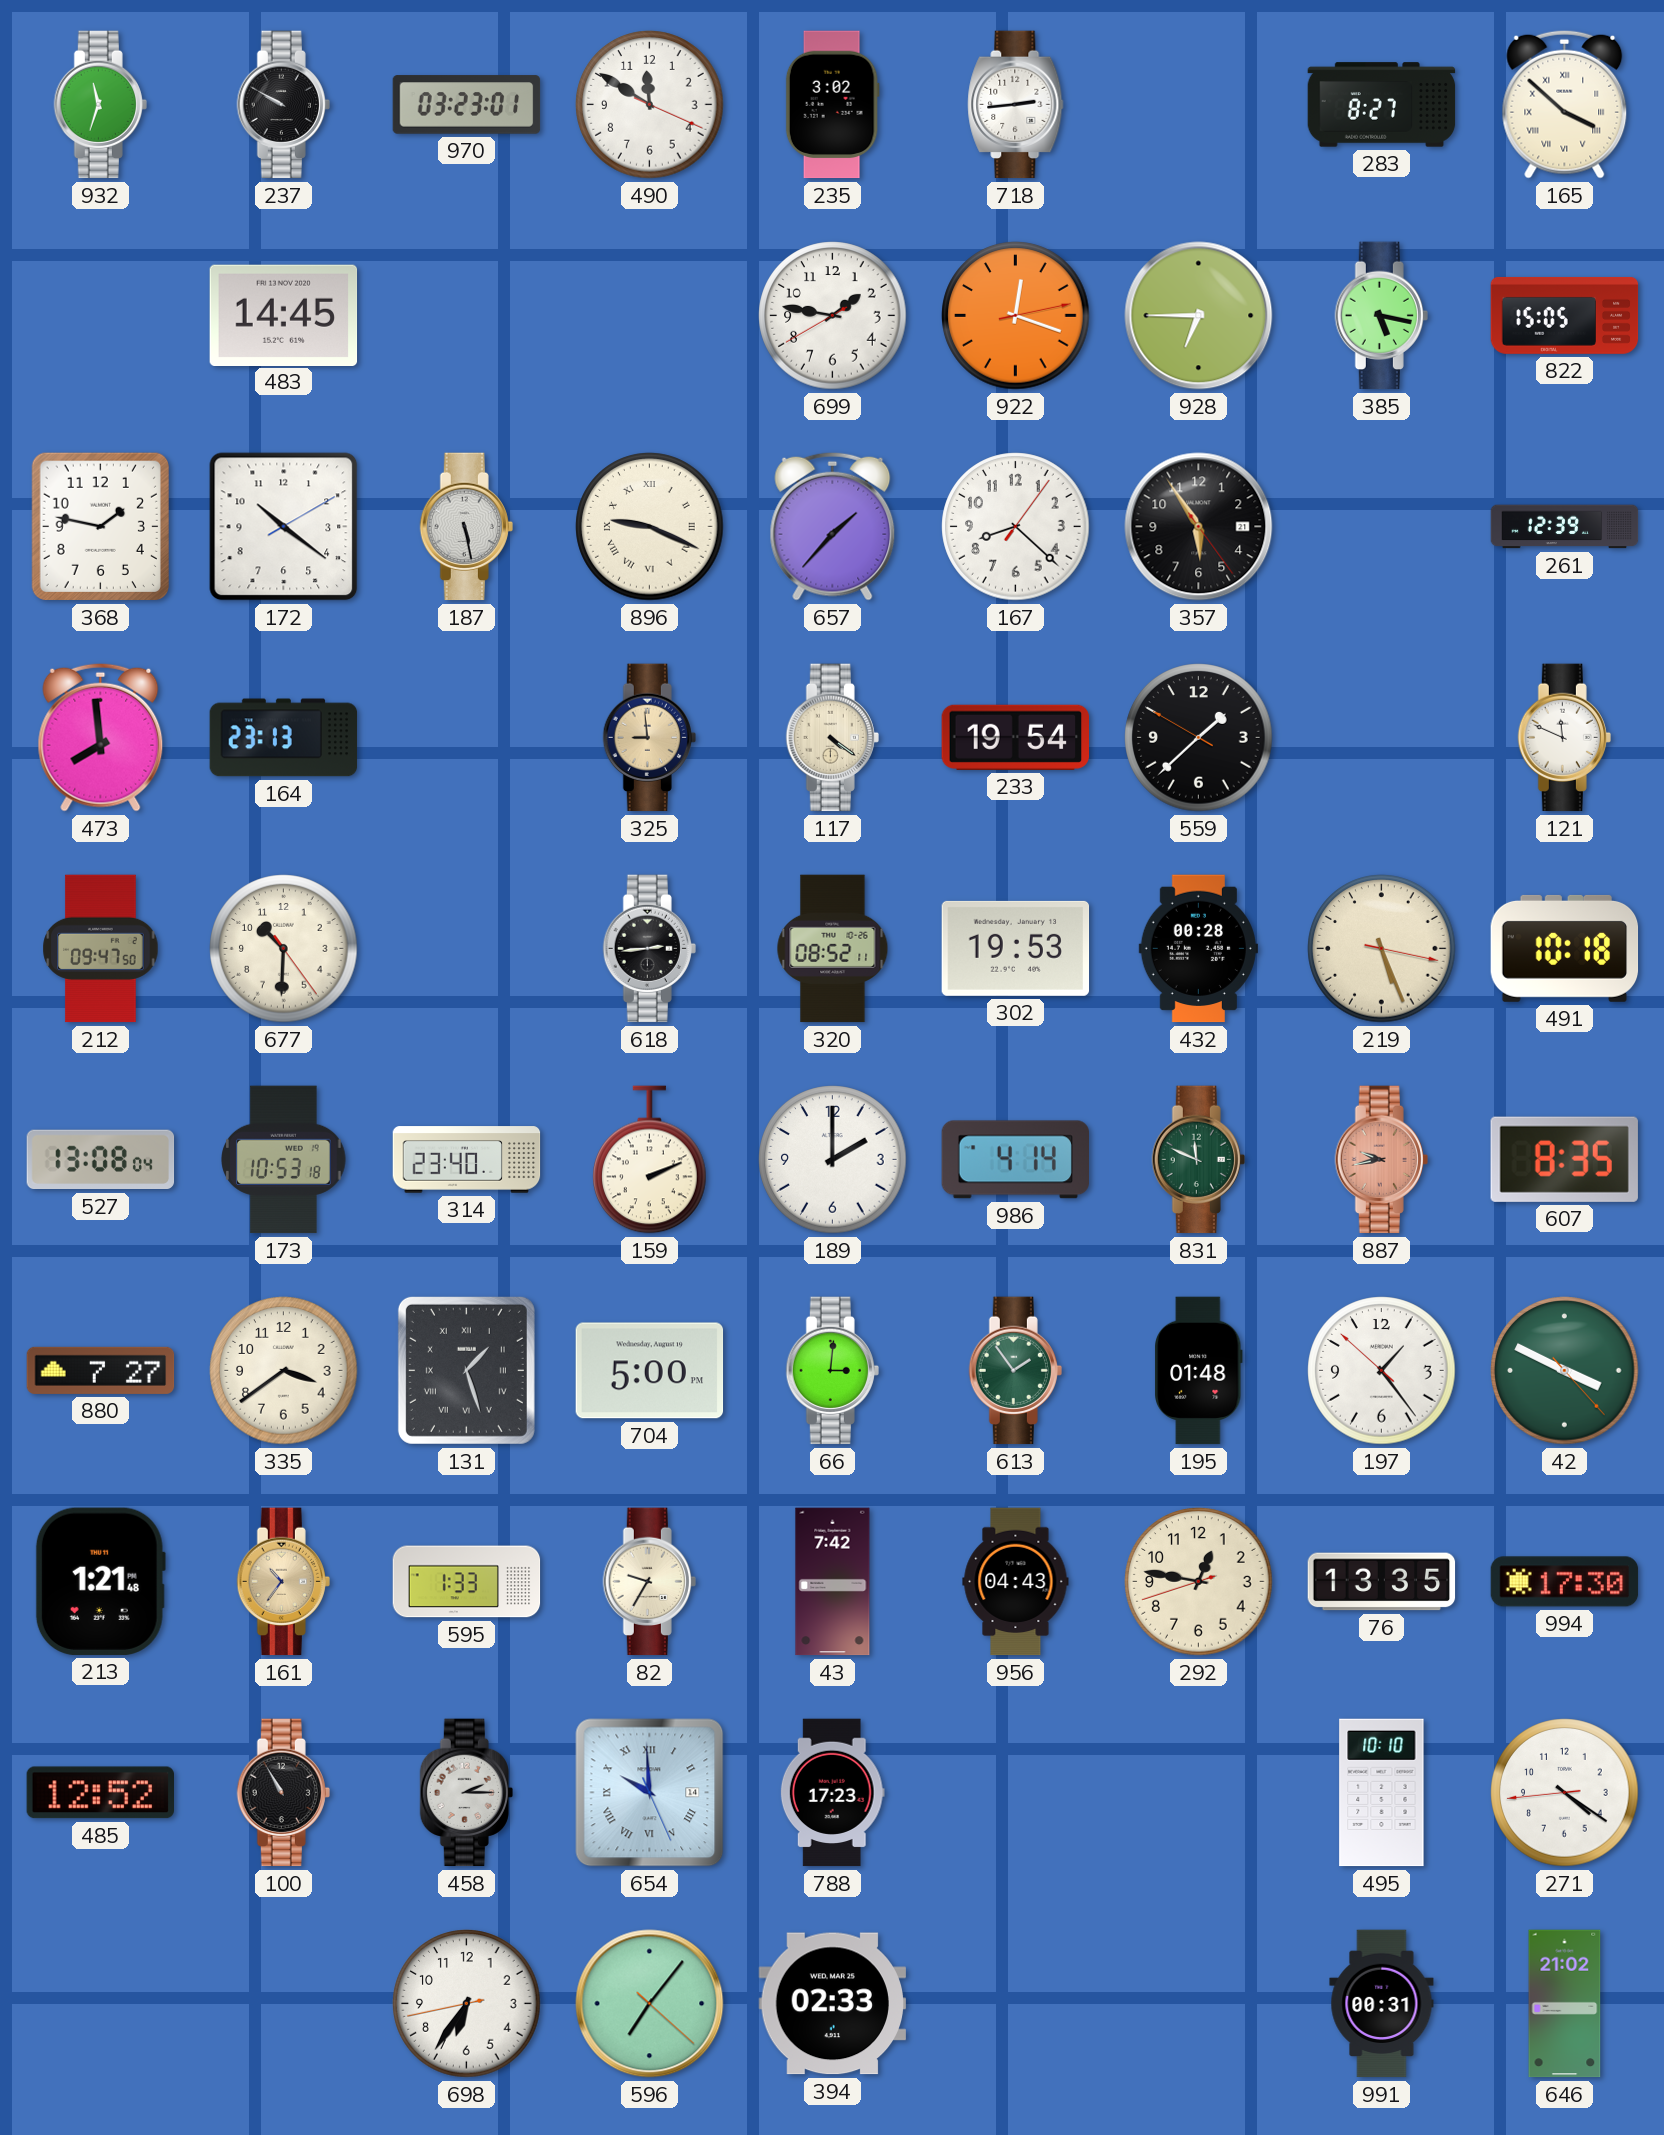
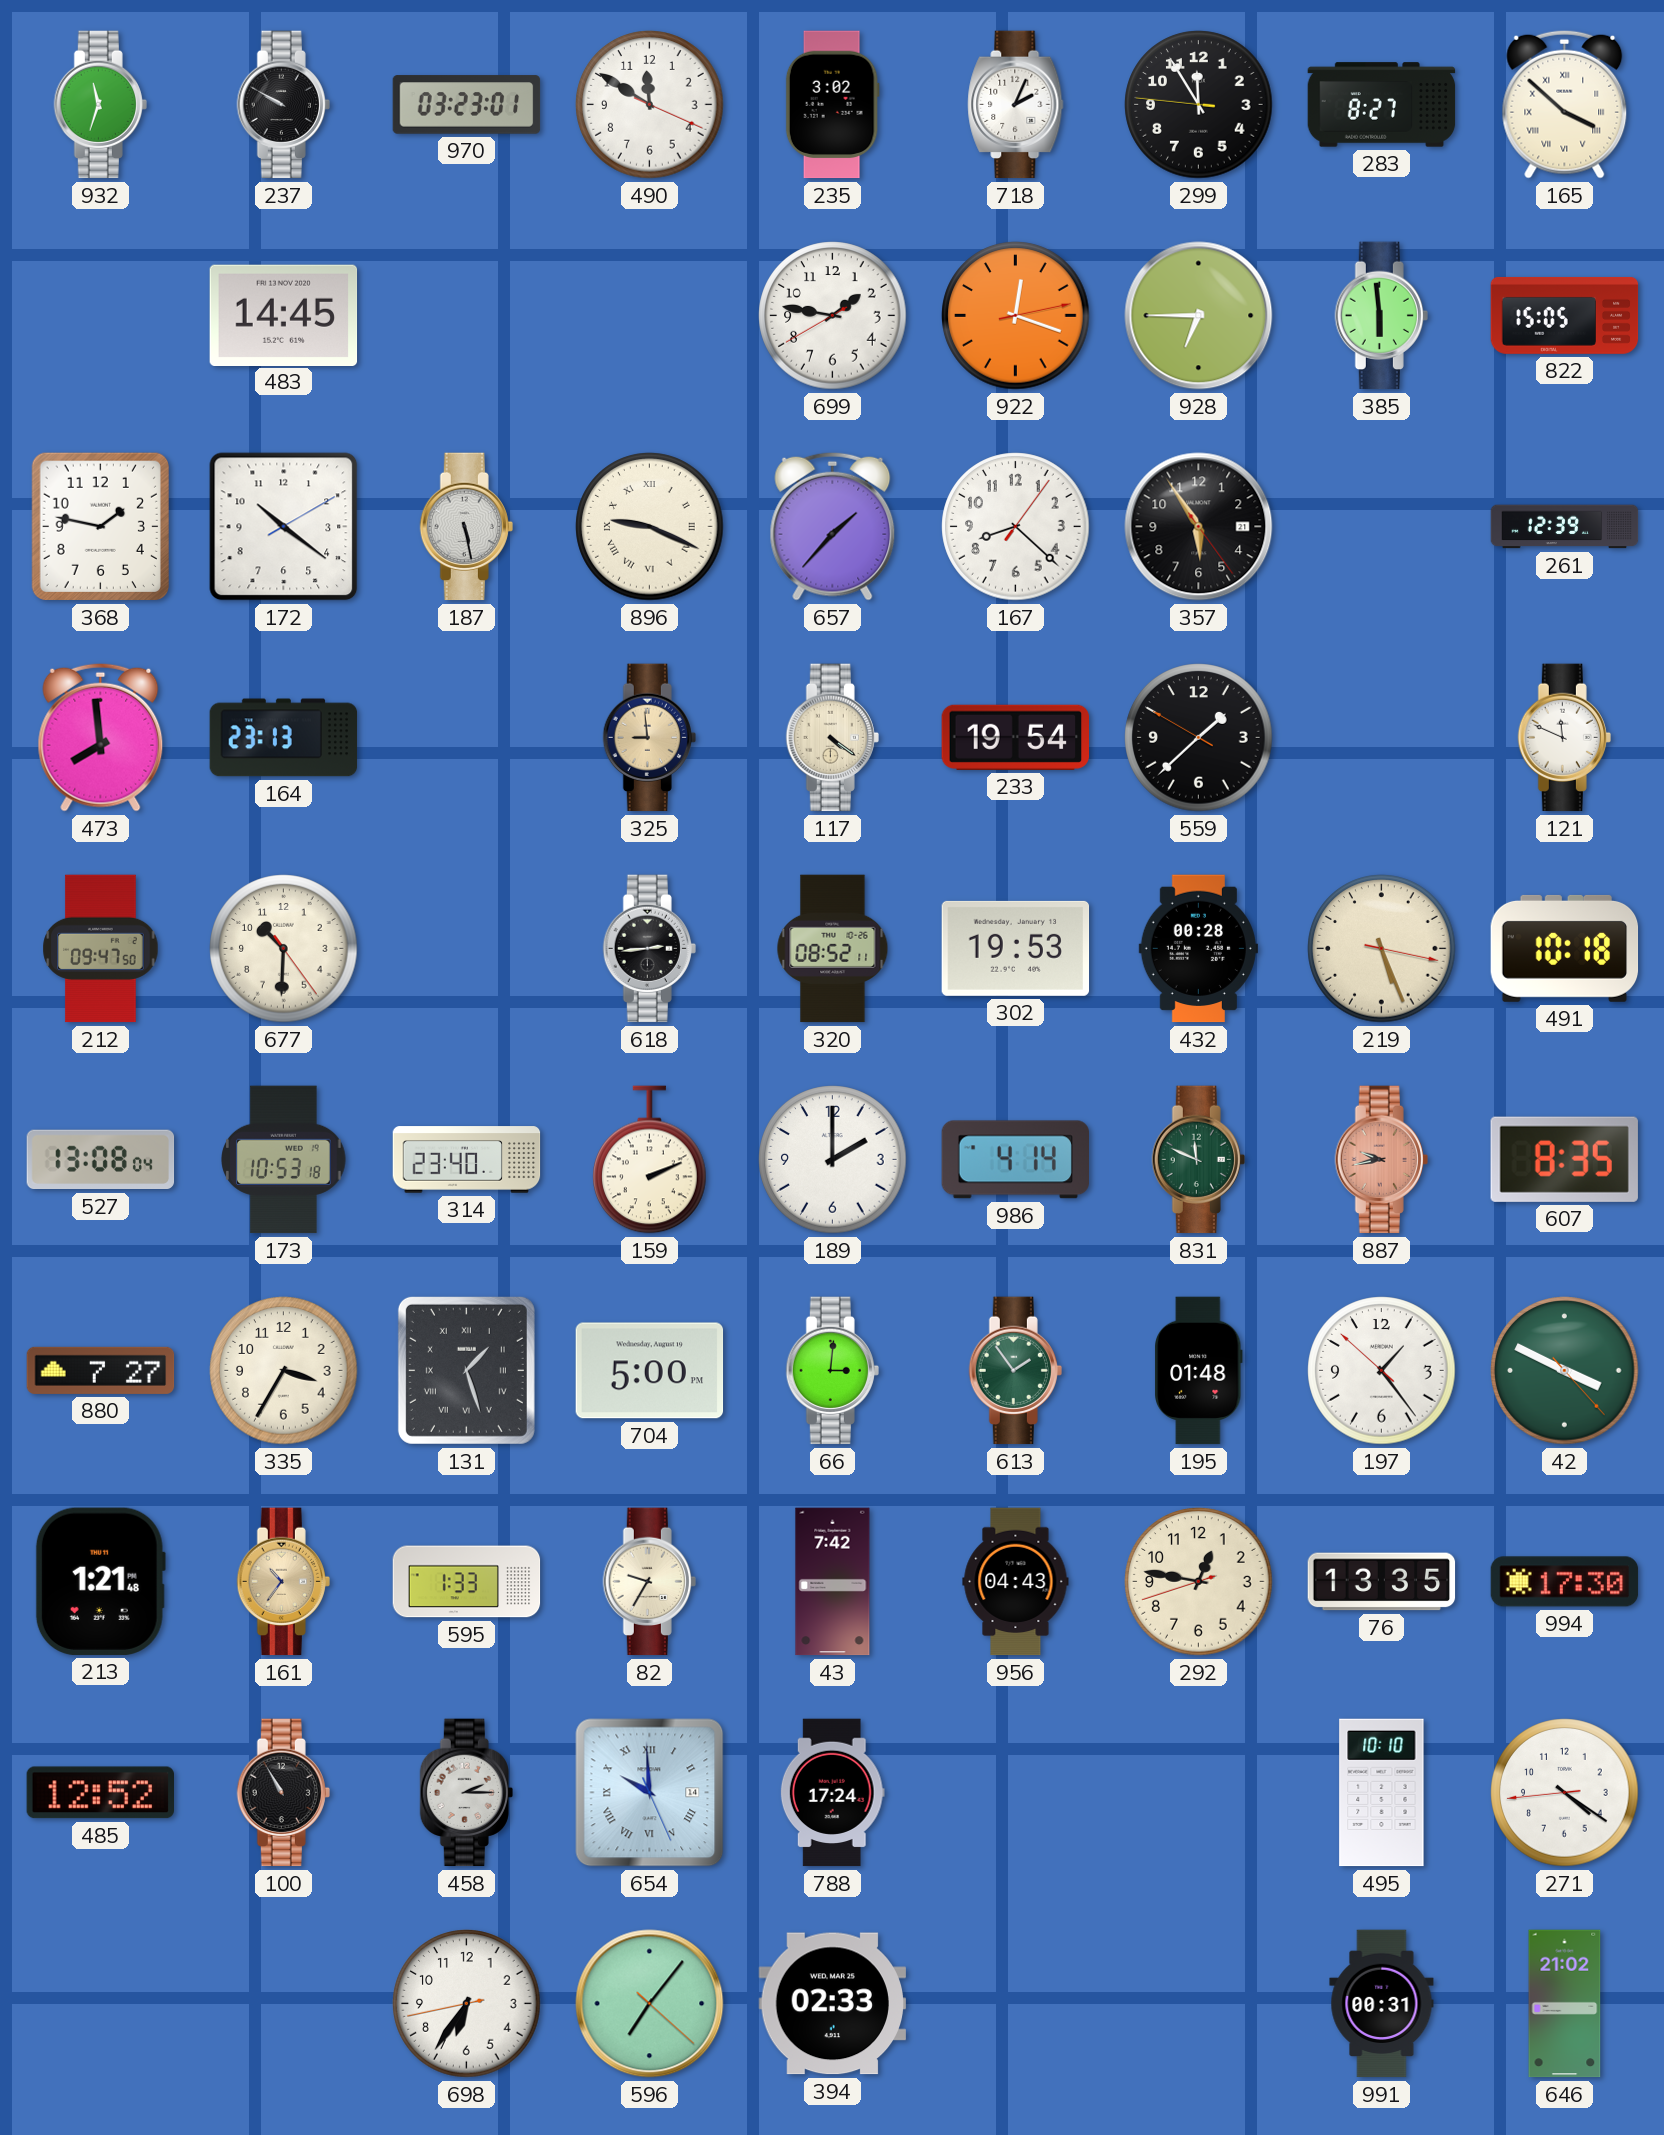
718: 2:44 -> 2:04
299: none -> 11:54
385: 5:17 -> 5:59
335: 3:39 -> 3:35
788: 17:23 -> 17:24
